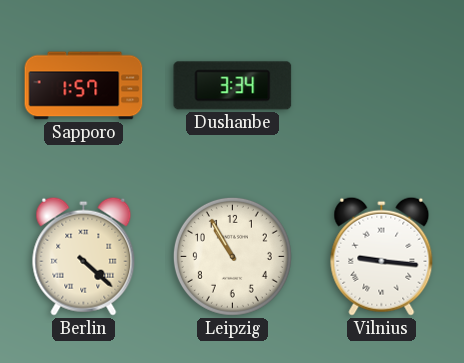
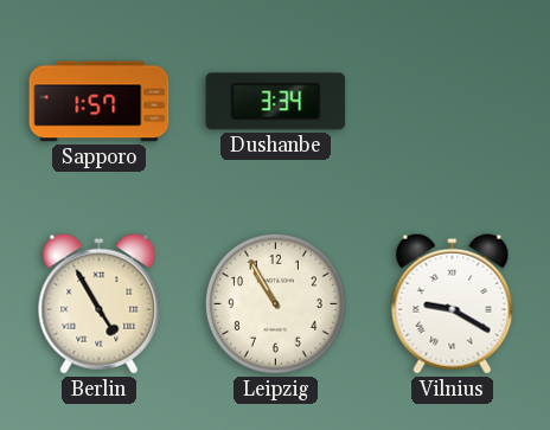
Berlin: 4:22 -> 4:55
Vilnius: 9:16 -> 9:20
